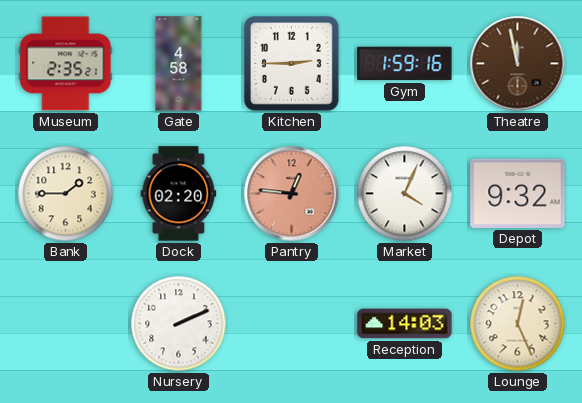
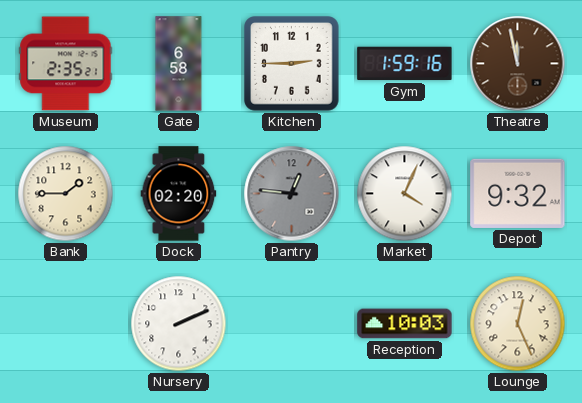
Gate: 4:58 -> 6:58
Pantry dial: salmon -> grey
Reception: 14:03 -> 10:03
